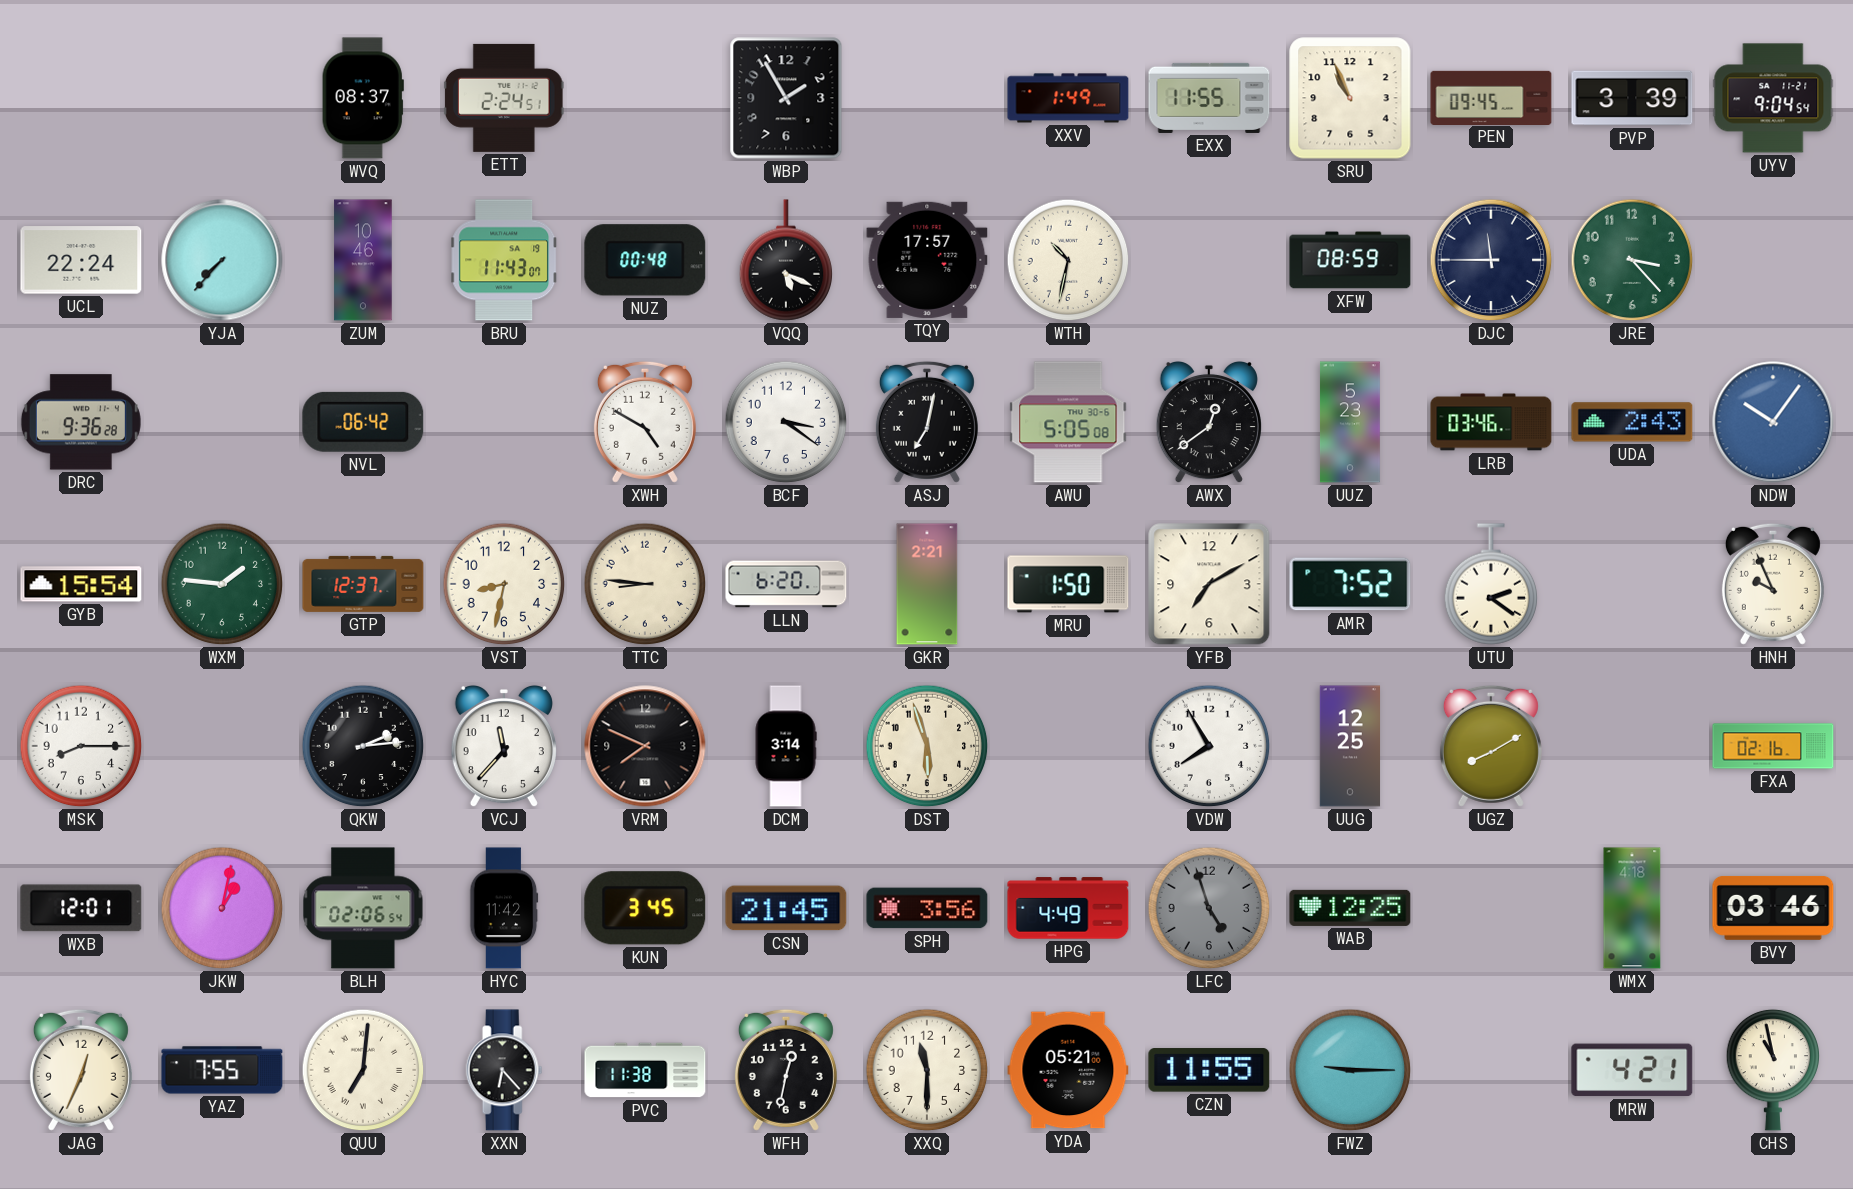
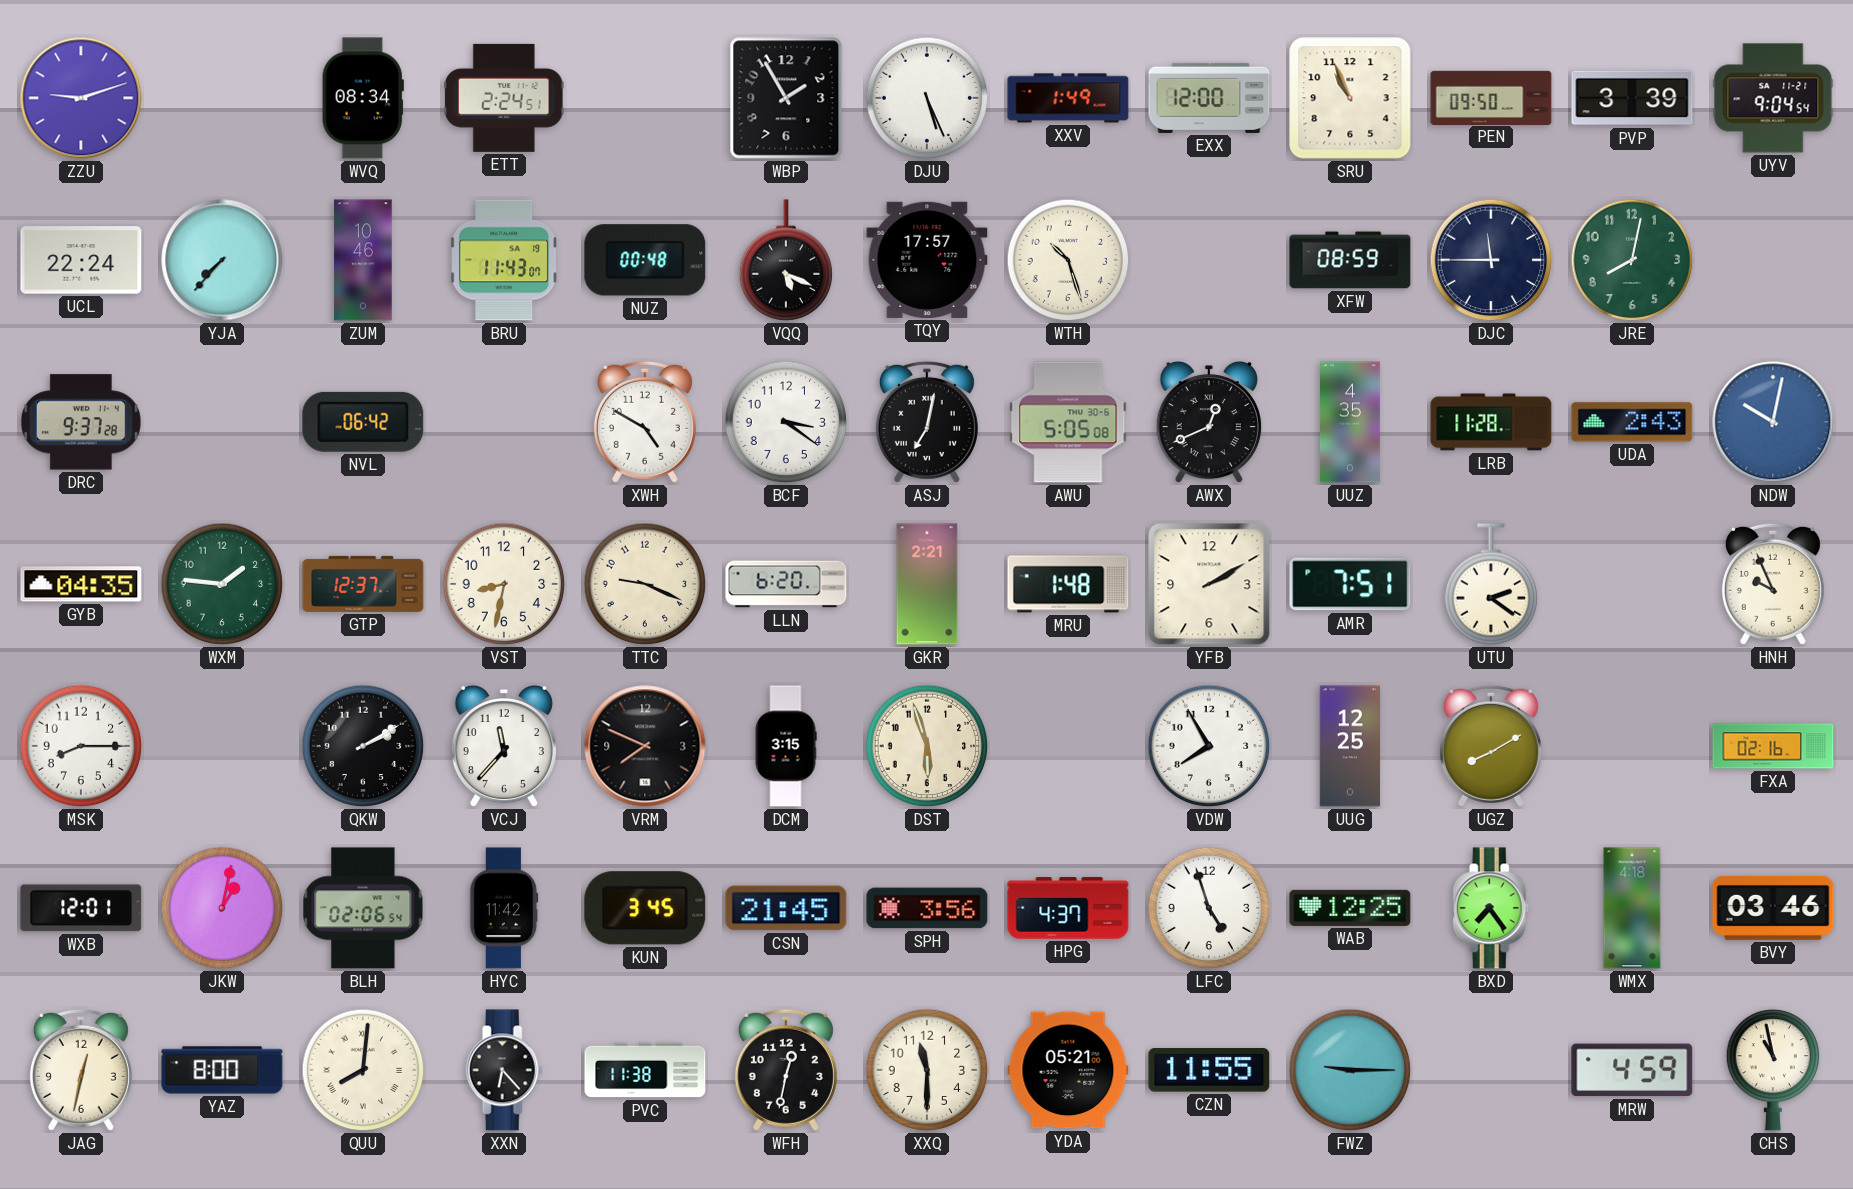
ZZU: none -> 9:12
WVQ: 08:37 -> 08:34
DJU: none -> 5:26
EXX: 11:55 -> 12:00
PEN: 09:45 -> 09:50
WTH: 10:32 -> 10:27
JRE: 3:23 -> 8:02
DRC: 9:36 -> 9:37
AWX: 12:39 -> 12:41
UUZ: 5:23 -> 4:35
LRB: 03:46 -> 11:28
NDW: 10:06 -> 10:02
GYB: 15:54 -> 04:35
TTC: 8:46 -> 9:19
MRU: 1:50 -> 1:48
YFB: 7:10 -> 2:10
AMR: 7:52 -> 7:51
QKW: 2:14 -> 2:10
DCM: 3:14 -> 3:15
HPG: 4:49 -> 4:37
LFC dial: grey -> white
BXD: none -> 7:24
JAG: 12:34 -> 12:32
YAZ: 7:55 -> 8:00
QUU: 7:01 -> 8:01
MRW: 4:21 -> 4:59
